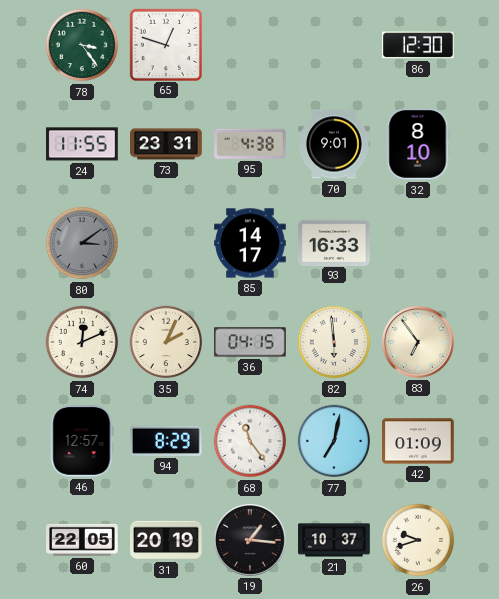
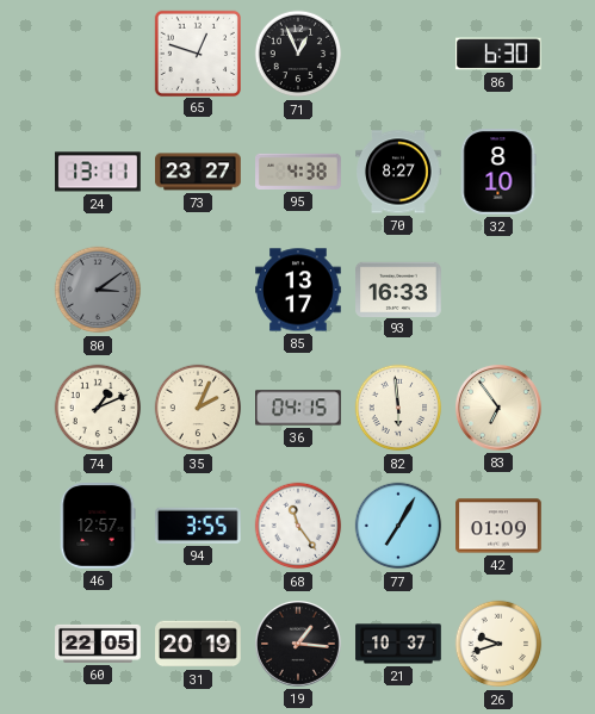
78: 3:24 -> none
71: none -> 12:56
86: 12:30 -> 6:30
24: 11:55 -> 13:11
73: 23:31 -> 23:27
70: 9:01 -> 8:27
85: 14:17 -> 13:17
74: 12:11 -> 1:11
94: 8:29 -> 3:55
77: 7:02 -> 7:05
